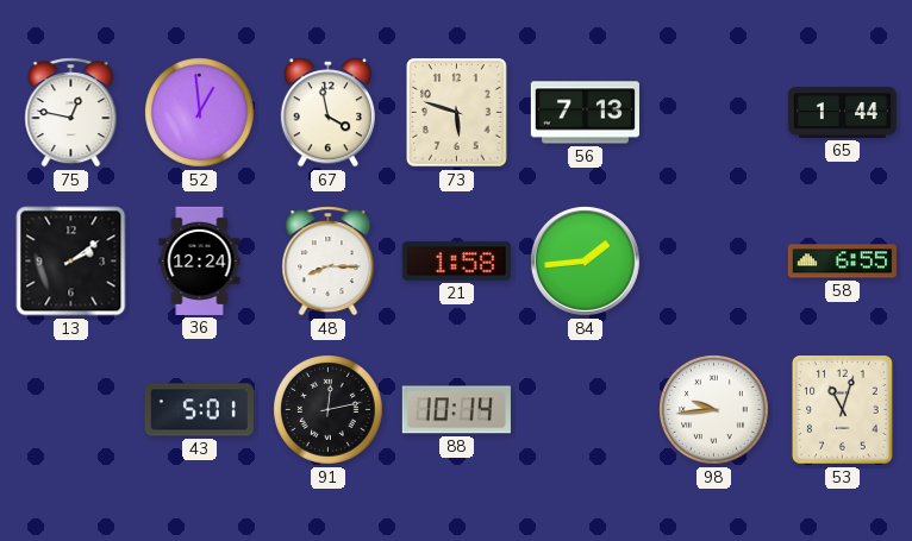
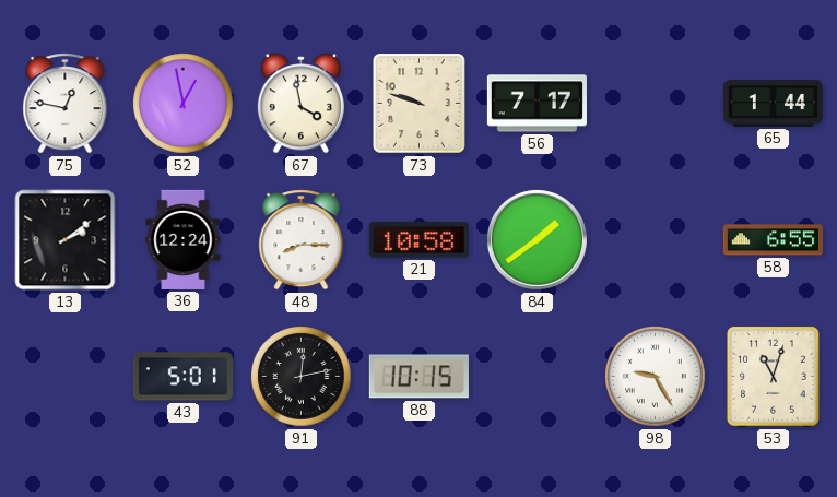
52: 12:59 -> 12:58
73: 5:48 -> 9:48
56: 7:13 -> 7:17
21: 1:58 -> 10:58
84: 1:44 -> 1:39
88: 10:14 -> 10:15
98: 9:44 -> 9:25
